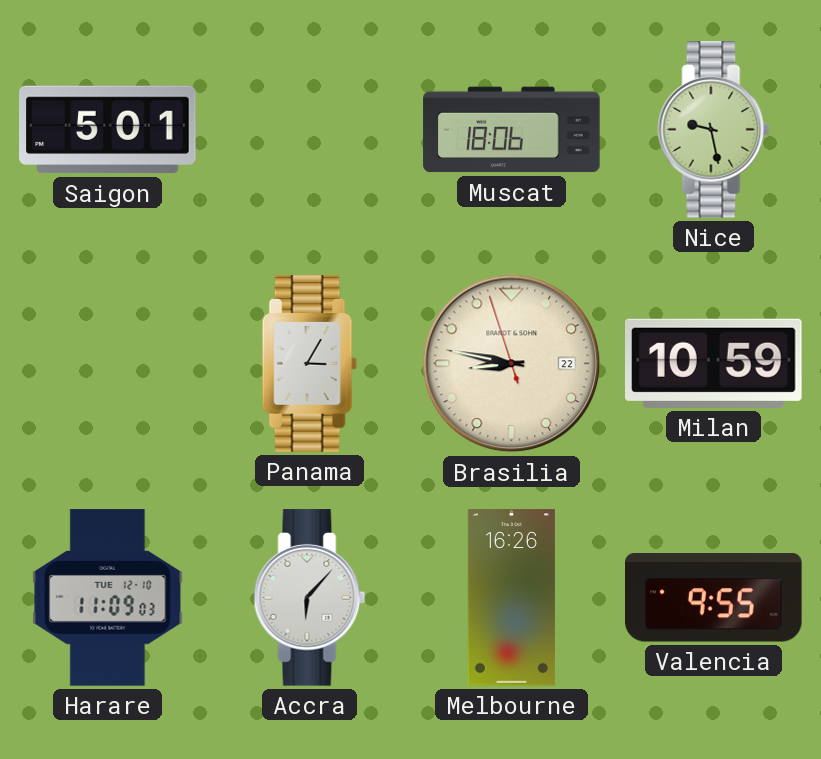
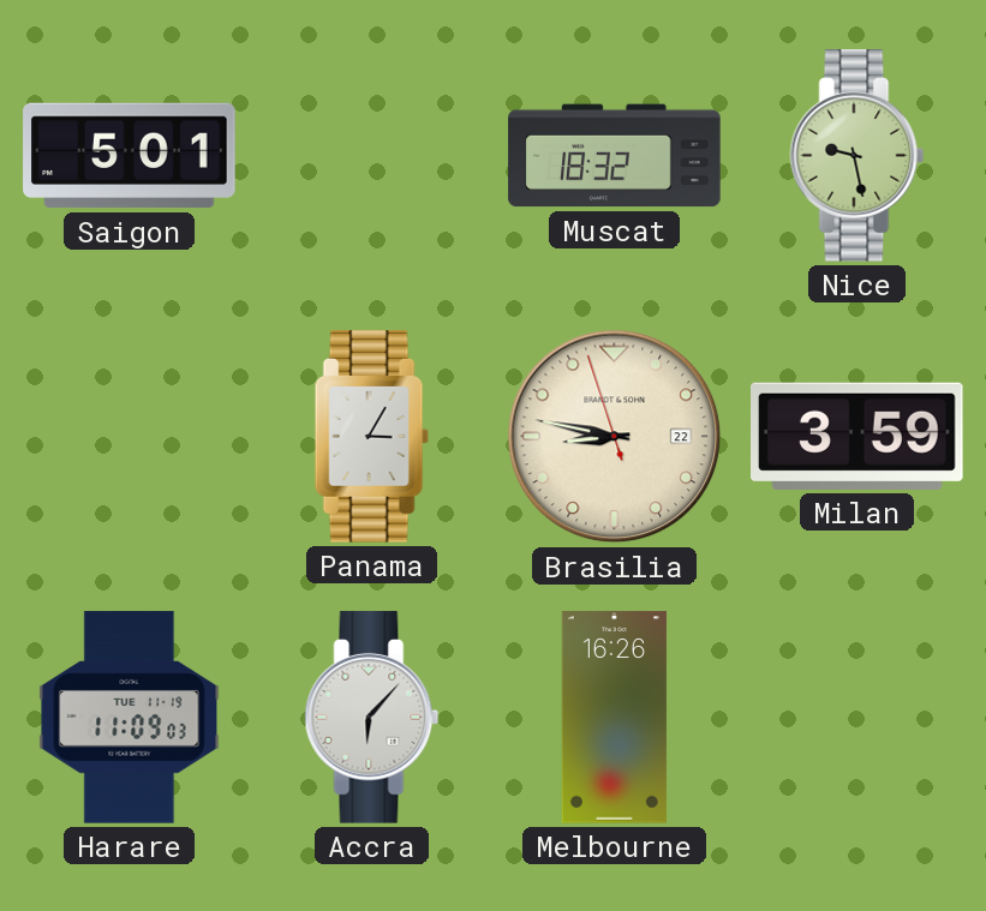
Muscat: 18:06 -> 18:32
Milan: 10:59 -> 3:59
Harare date: TUE 12-10 -> TUE 11-19
Valencia: 9:55 -> none
